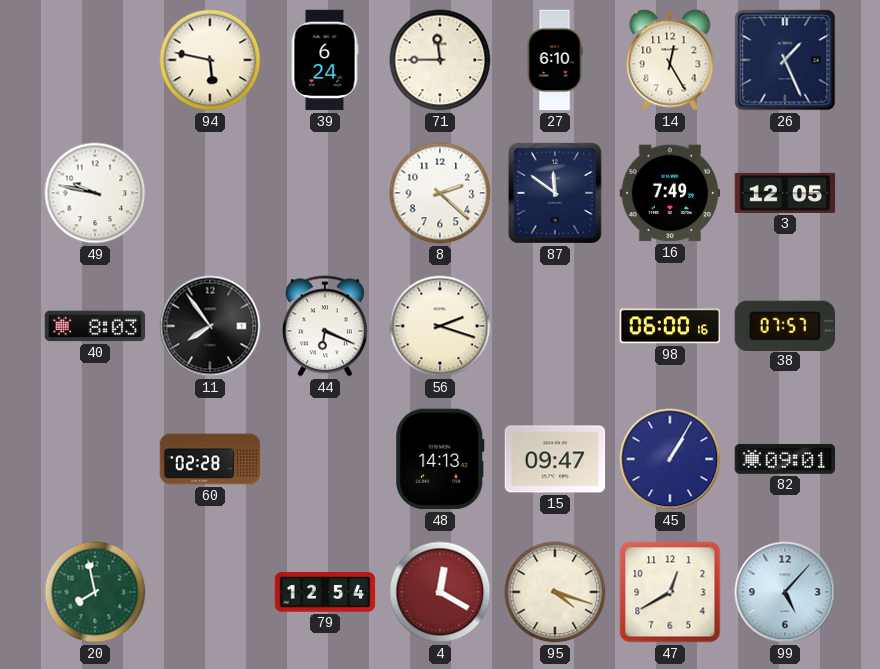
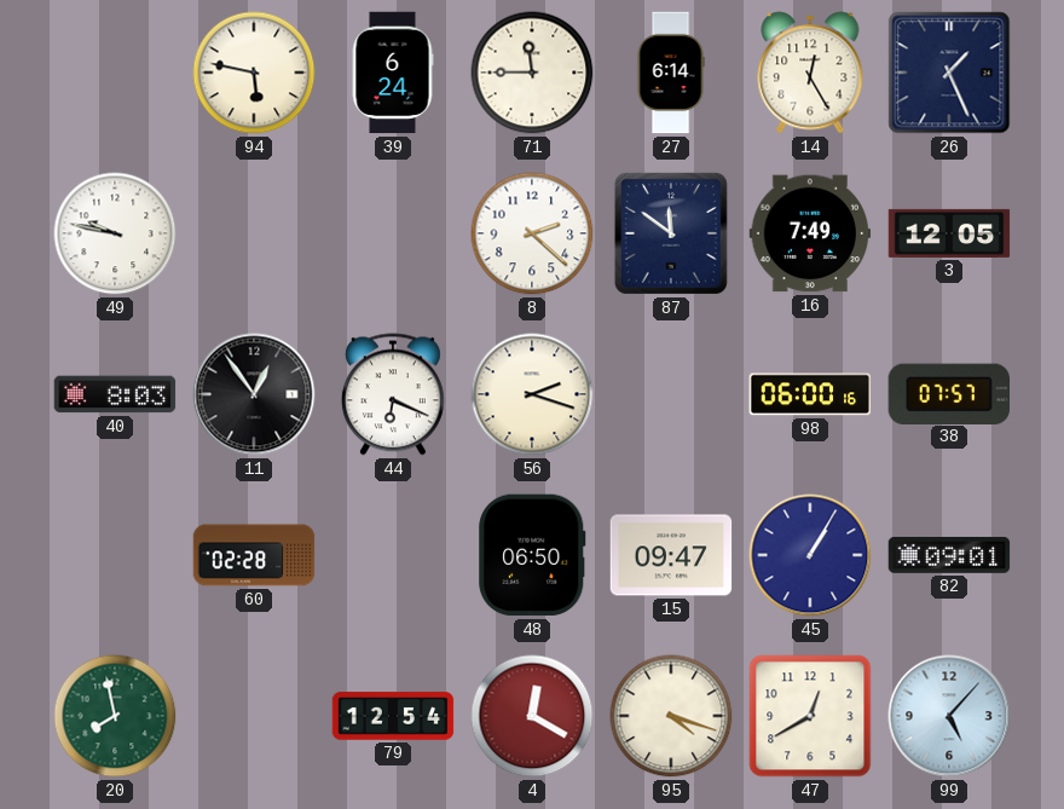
27: 6:10 -> 6:14
11: 7:54 -> 12:54
48: 14:13 -> 06:50
